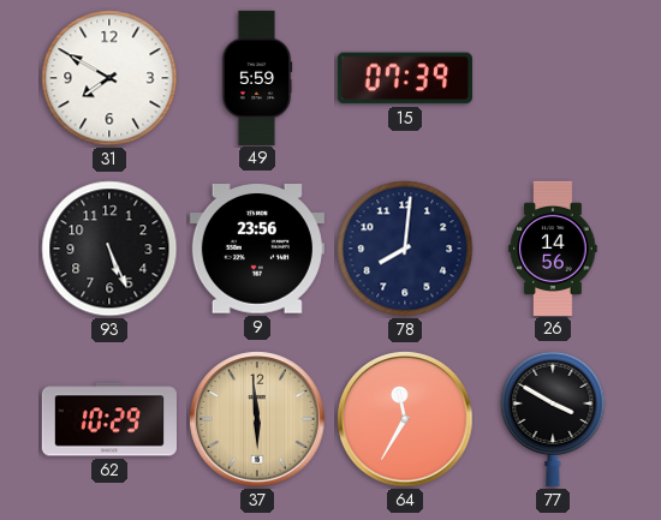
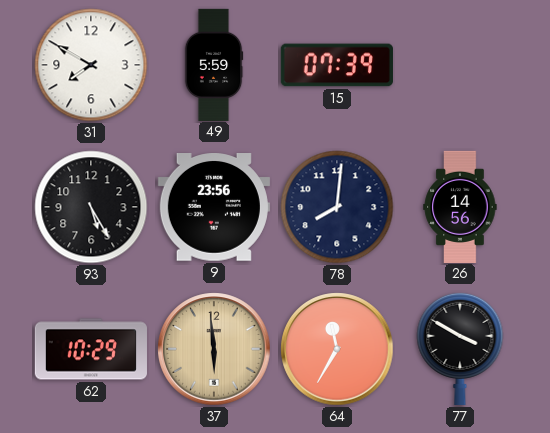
93: 5:26 -> 5:25
